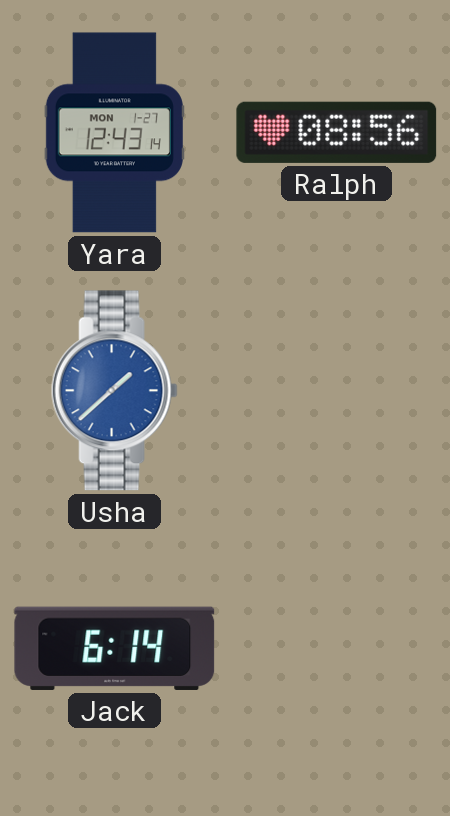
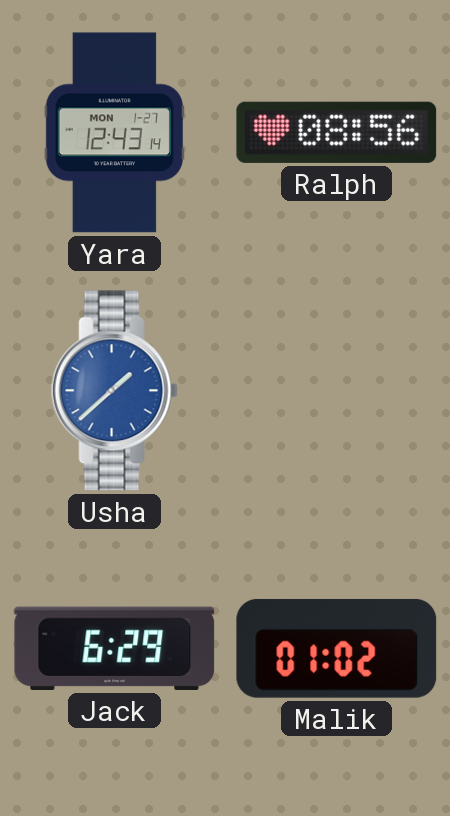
Jack: 6:14 -> 6:29
Malik: none -> 01:02
